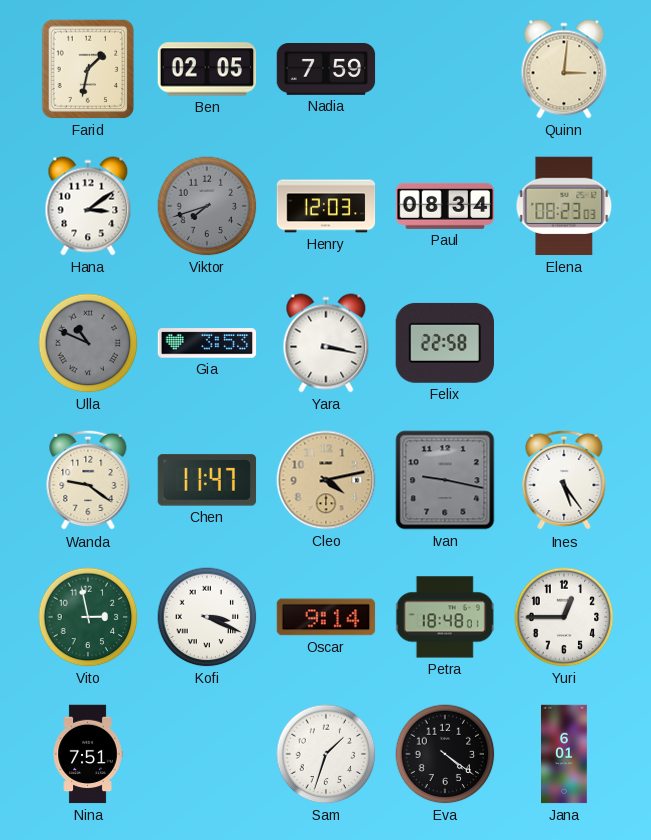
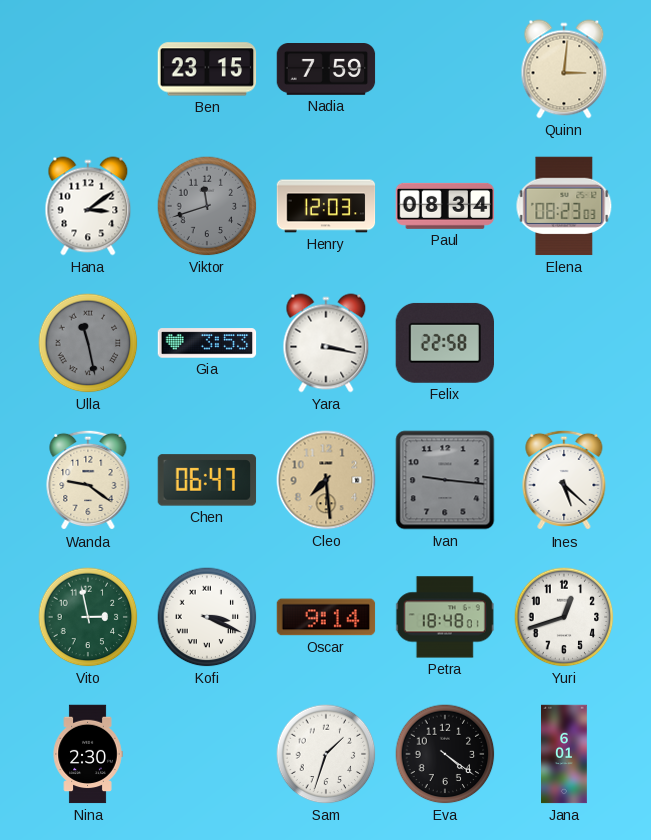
Farid: 1:32 -> none
Ben: 02:05 -> 23:15
Viktor: 7:42 -> 11:42
Ulla: 10:49 -> 11:28
Chen: 11:47 -> 06:47
Cleo: 4:13 -> 7:29
Ivan: 9:17 -> 9:16
Ines: 5:24 -> 5:22
Yuri: 12:45 -> 12:42
Nina: 7:51 -> 2:30
